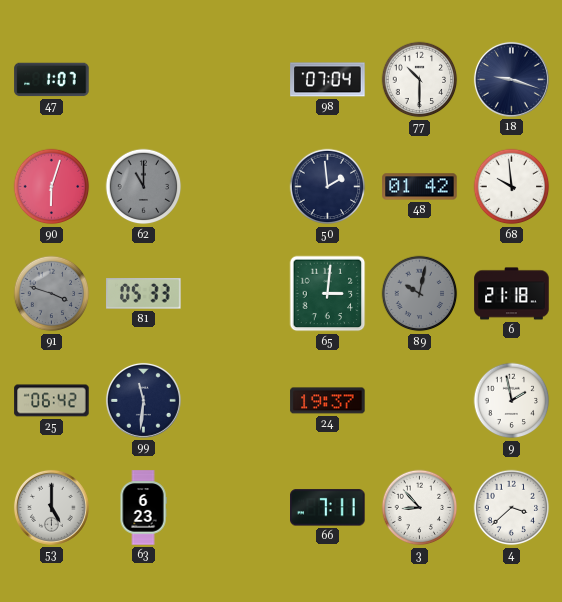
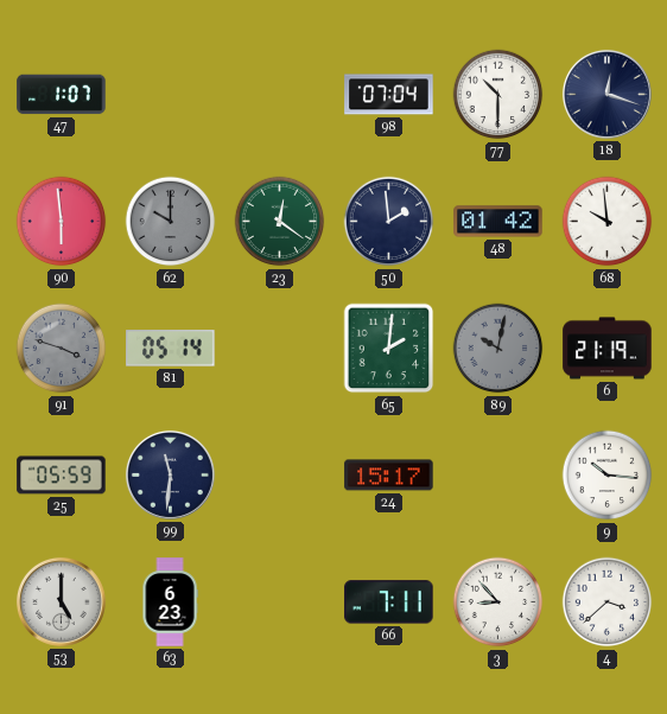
18: 9:18 -> 12:18
90: 6:03 -> 5:59
62: 11:00 -> 10:00
23: none -> 12:21
81: 05:33 -> 05:14
65: 3:01 -> 2:01
6: 21:18 -> 21:19
25: 06:42 -> 05:59
24: 19:37 -> 15:17
9: 1:58 -> 10:16
